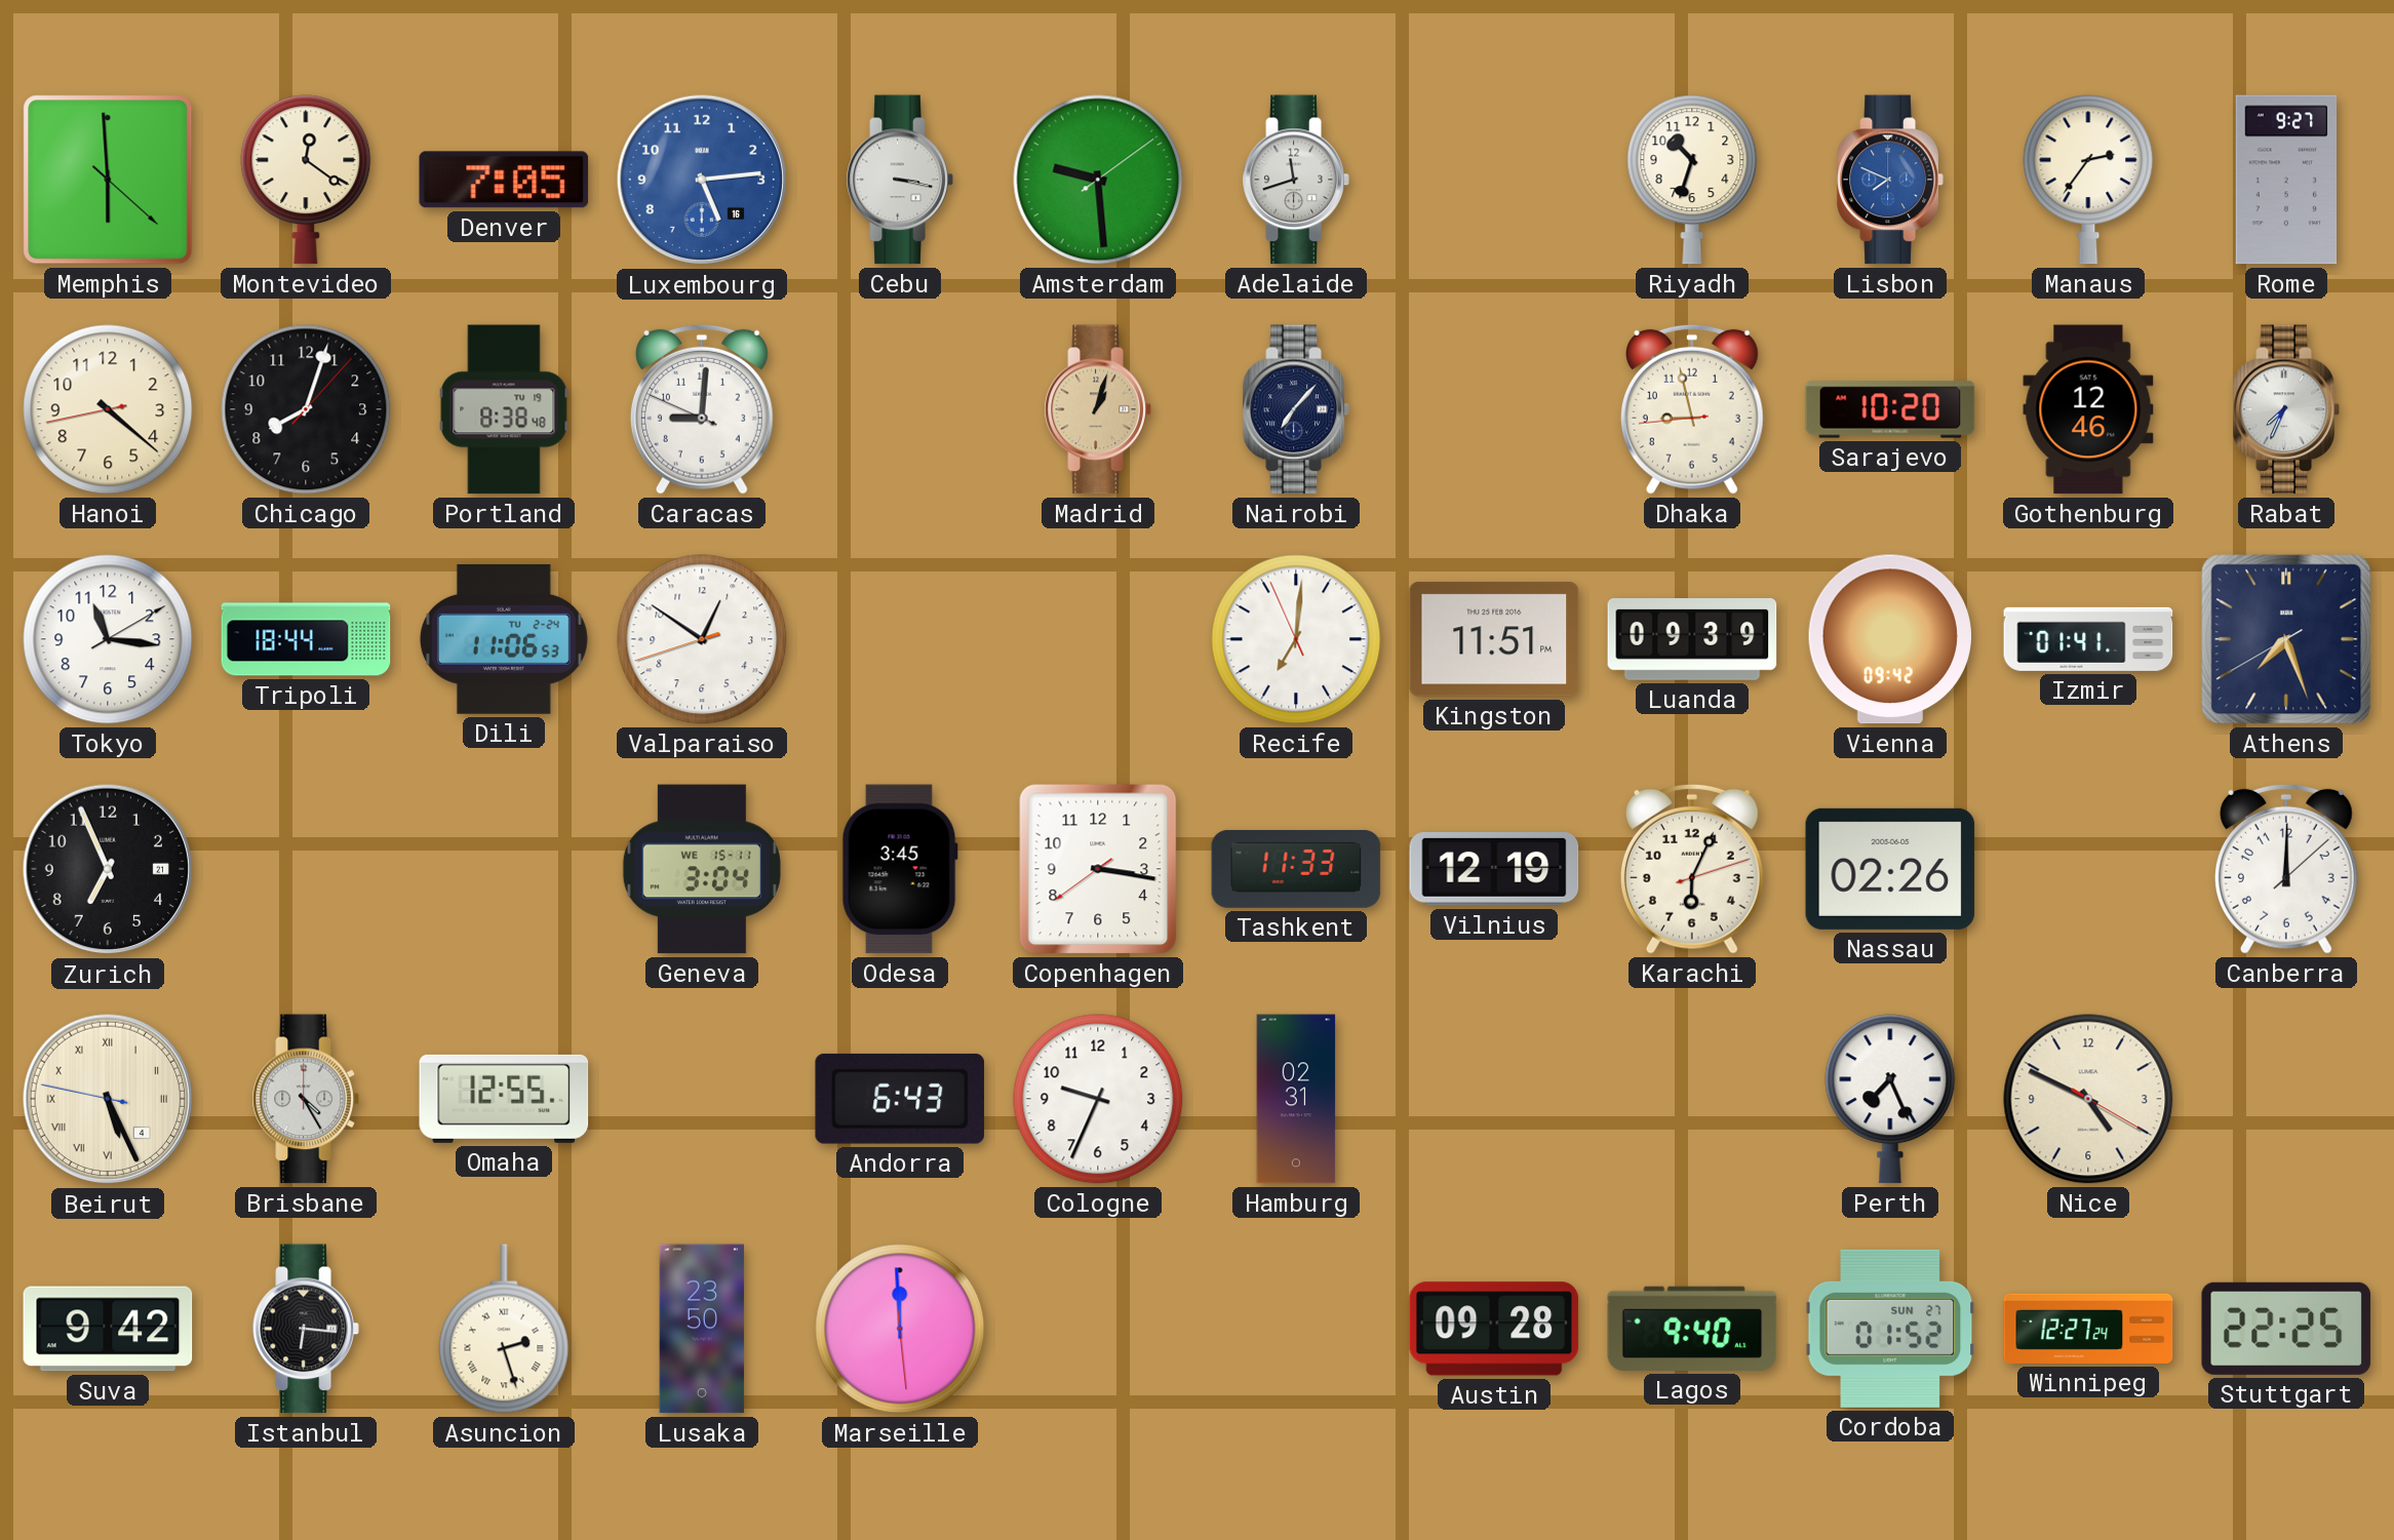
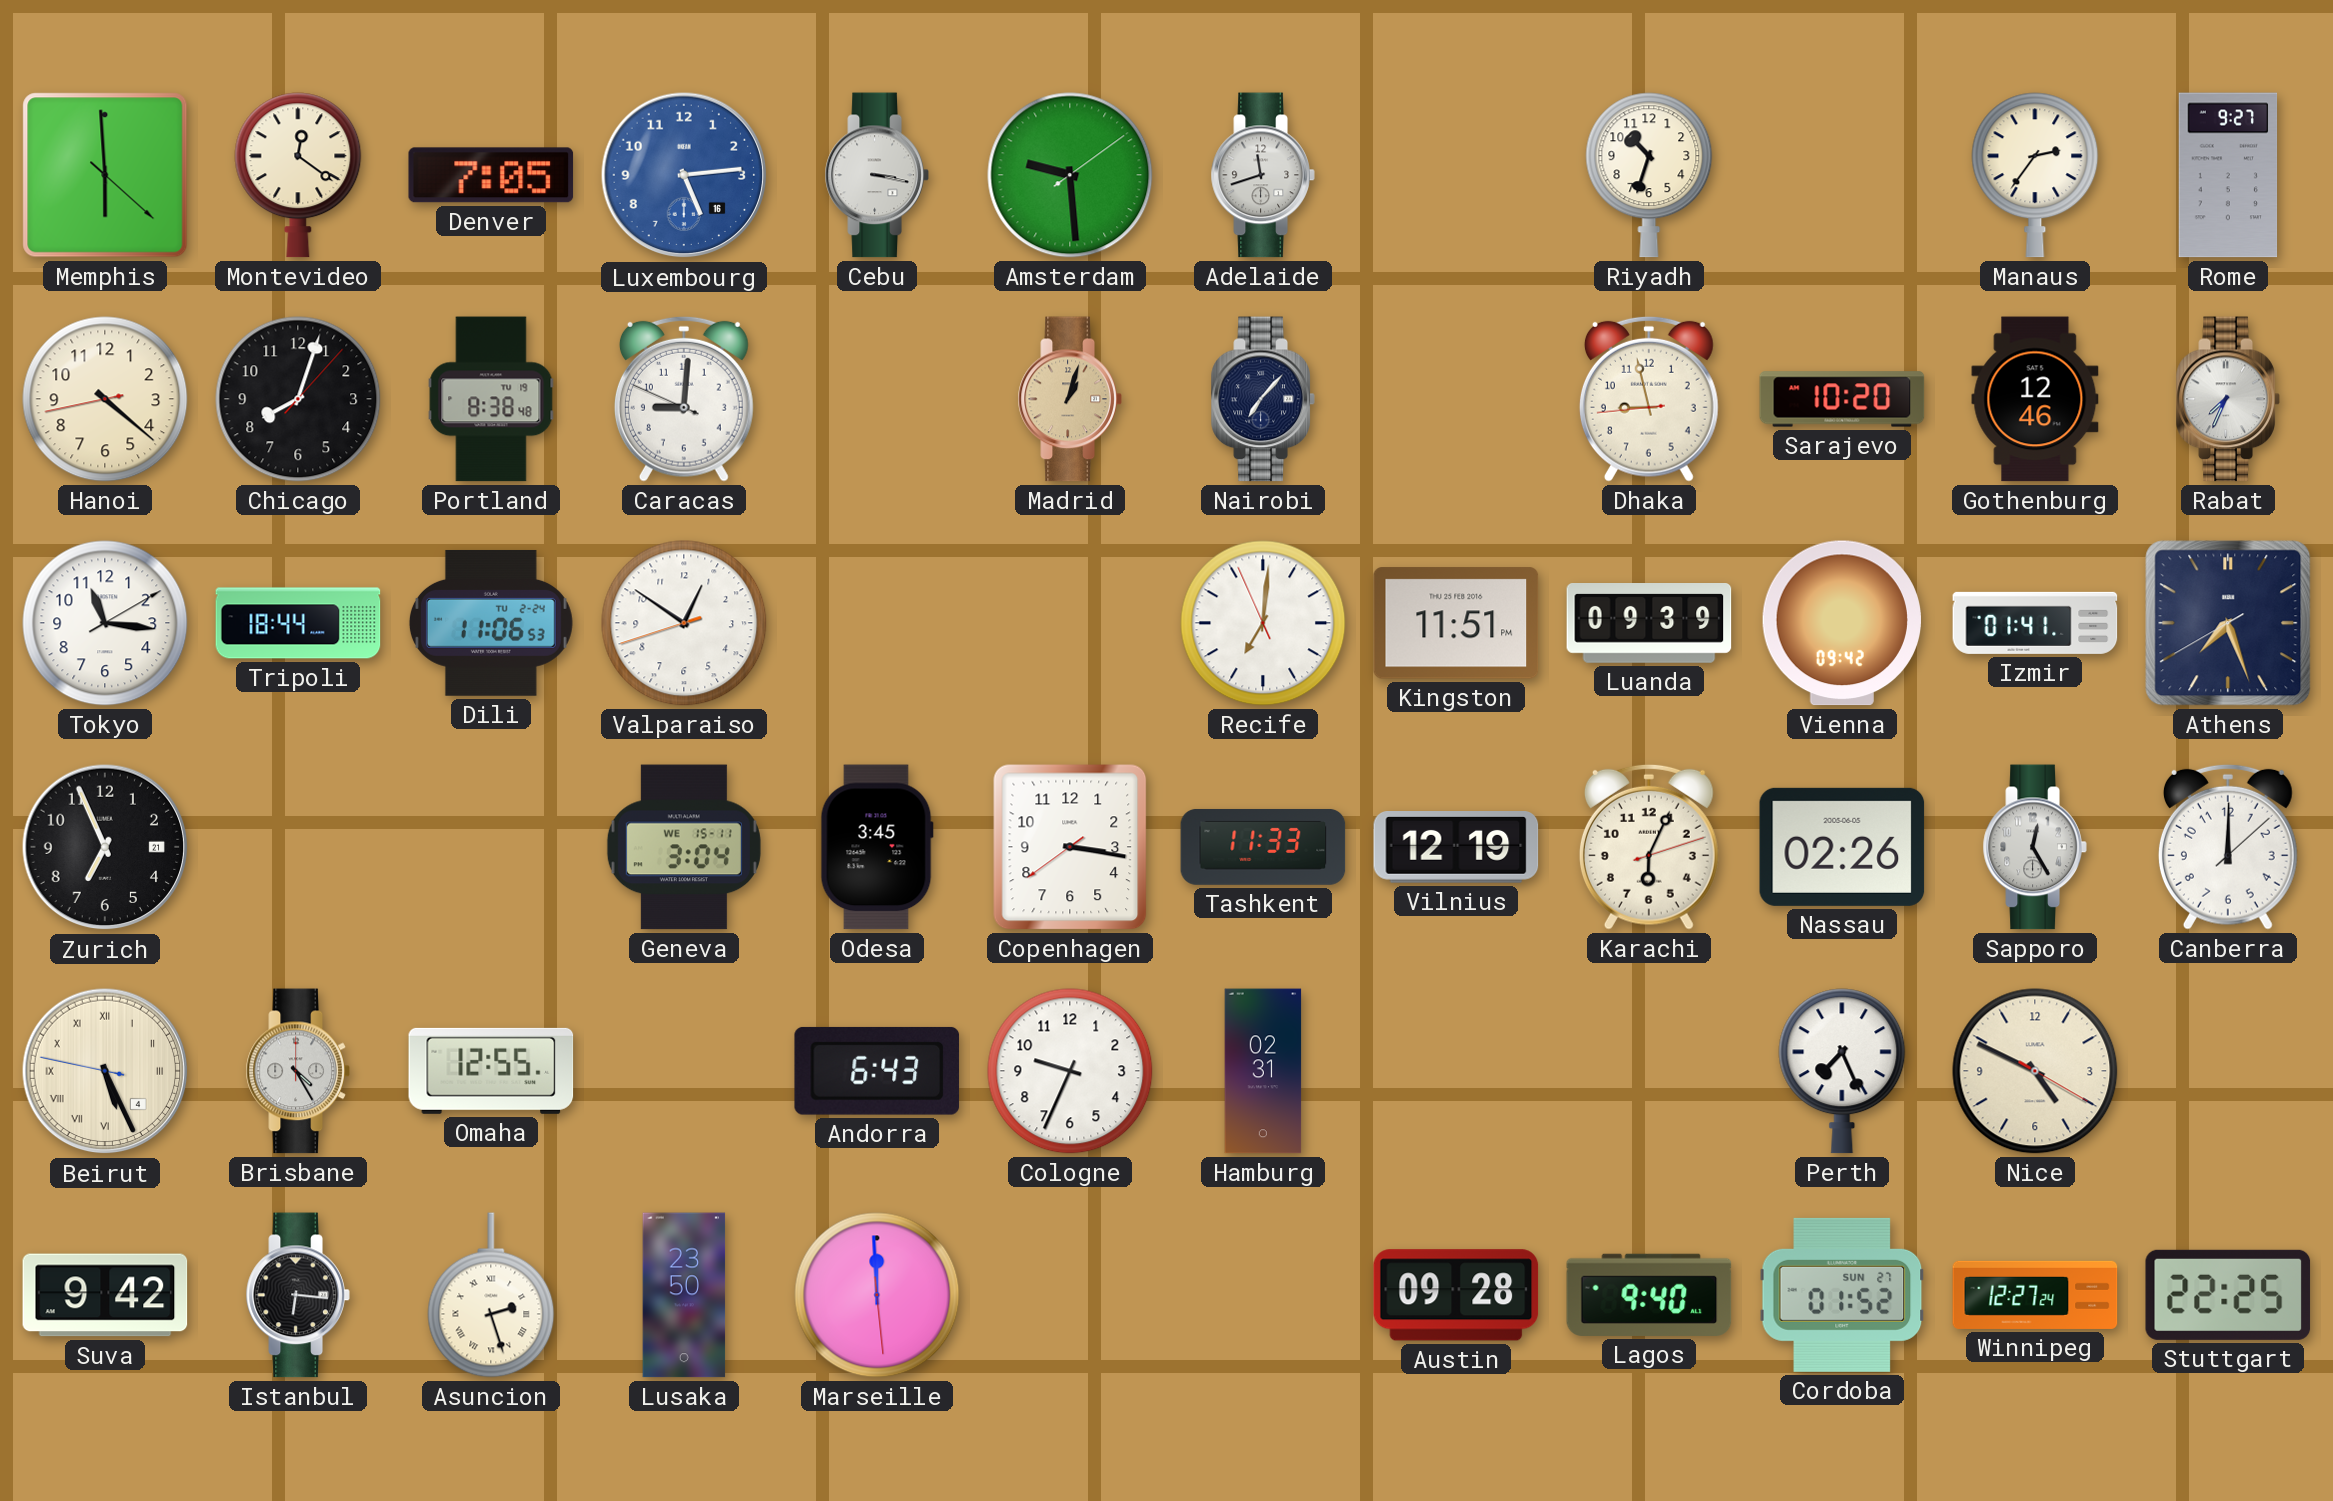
Lisbon: 7:49 -> none
Sapporo: none -> 12:25
